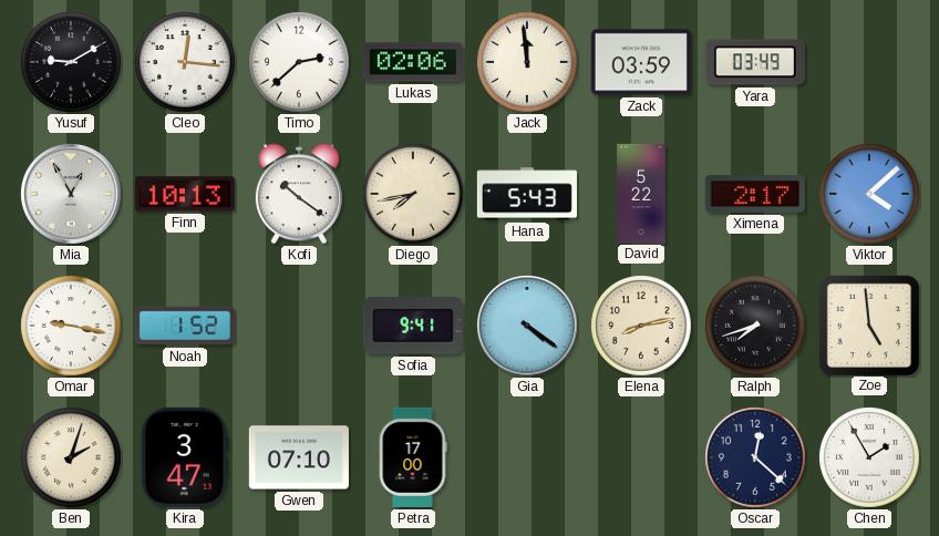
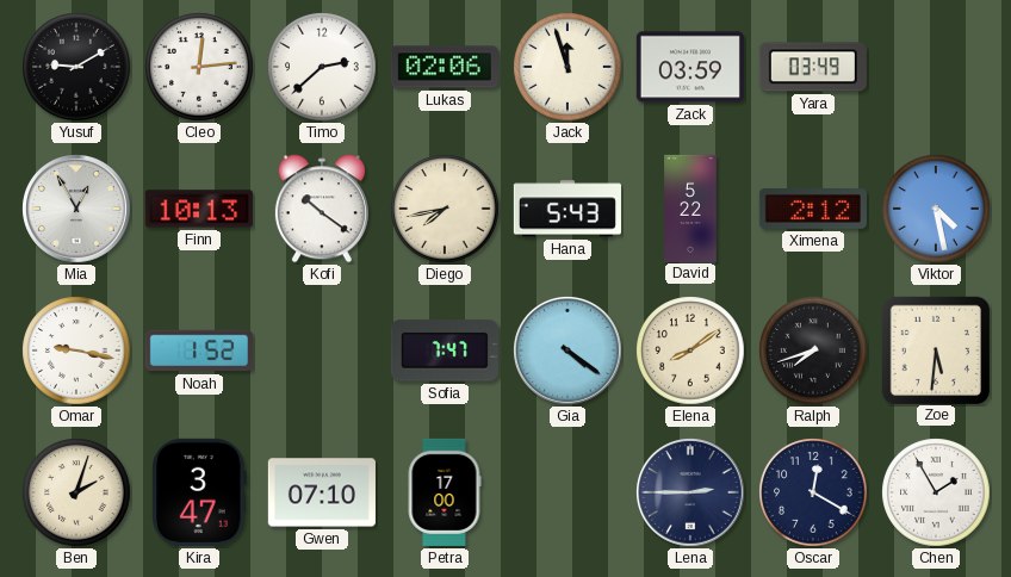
Cleo: 12:16 -> 12:14
Jack: 11:59 -> 11:57
Ximena: 2:17 -> 2:12
Viktor: 4:08 -> 4:28
Sofia: 9:41 -> 7:47
Elena: 8:13 -> 8:09
Zoe: 4:59 -> 5:31
Lena: none -> 2:45
Oscar: 12:22 -> 12:20
